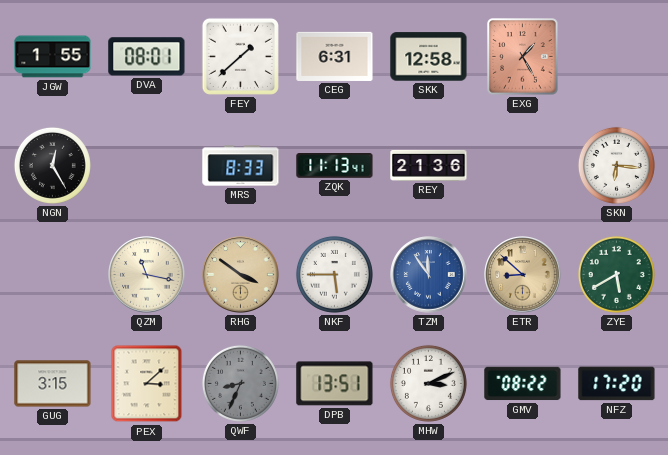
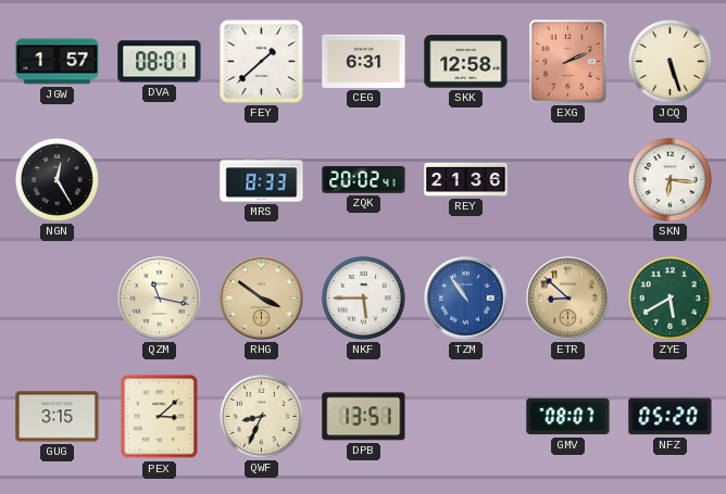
JGW: 1:55 -> 1:57
EXG: 1:25 -> 2:11
JCQ: none -> 5:27
ZQK: 11:13 -> 20:02
TZM: 11:54 -> 10:54
QWF dial: grey -> cream
MHW: 3:11 -> none
GMV: 08:22 -> 08:07
NFZ: 17:20 -> 05:20
